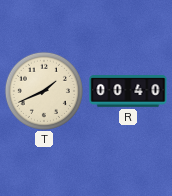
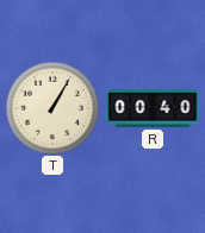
T: 1:41 -> 1:05
